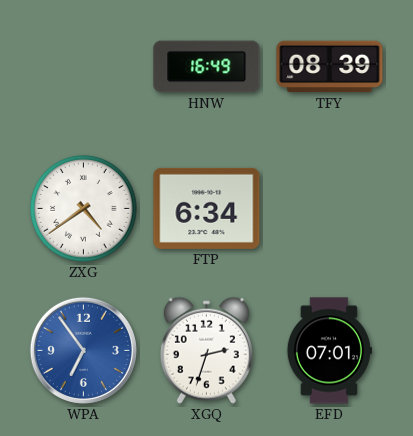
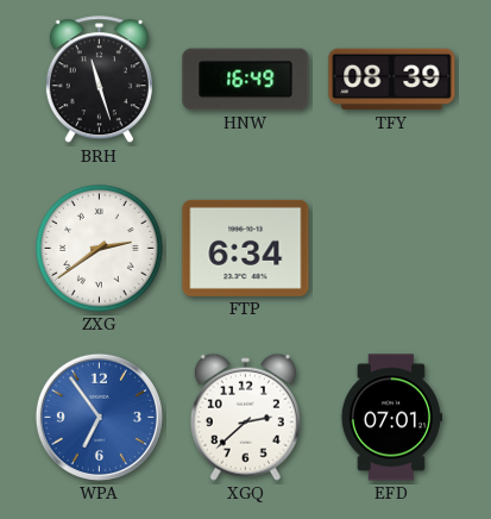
BRH: none -> 11:27
ZXG: 4:39 -> 2:39
XGQ: 2:33 -> 2:38
